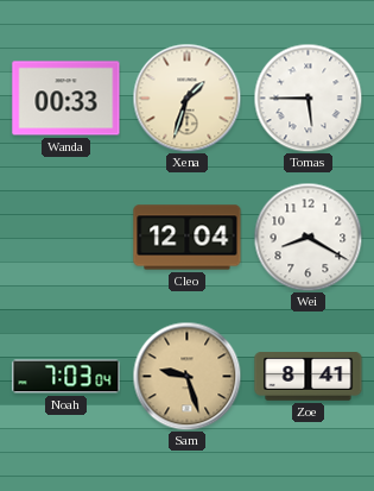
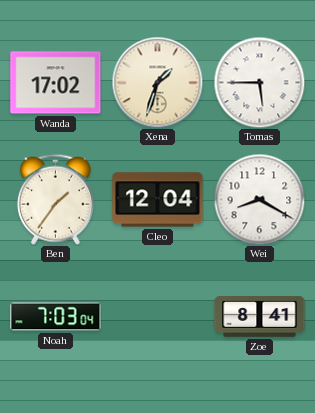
Wanda: 00:33 -> 17:02
Ben: none -> 1:36
Sam: 9:27 -> none
